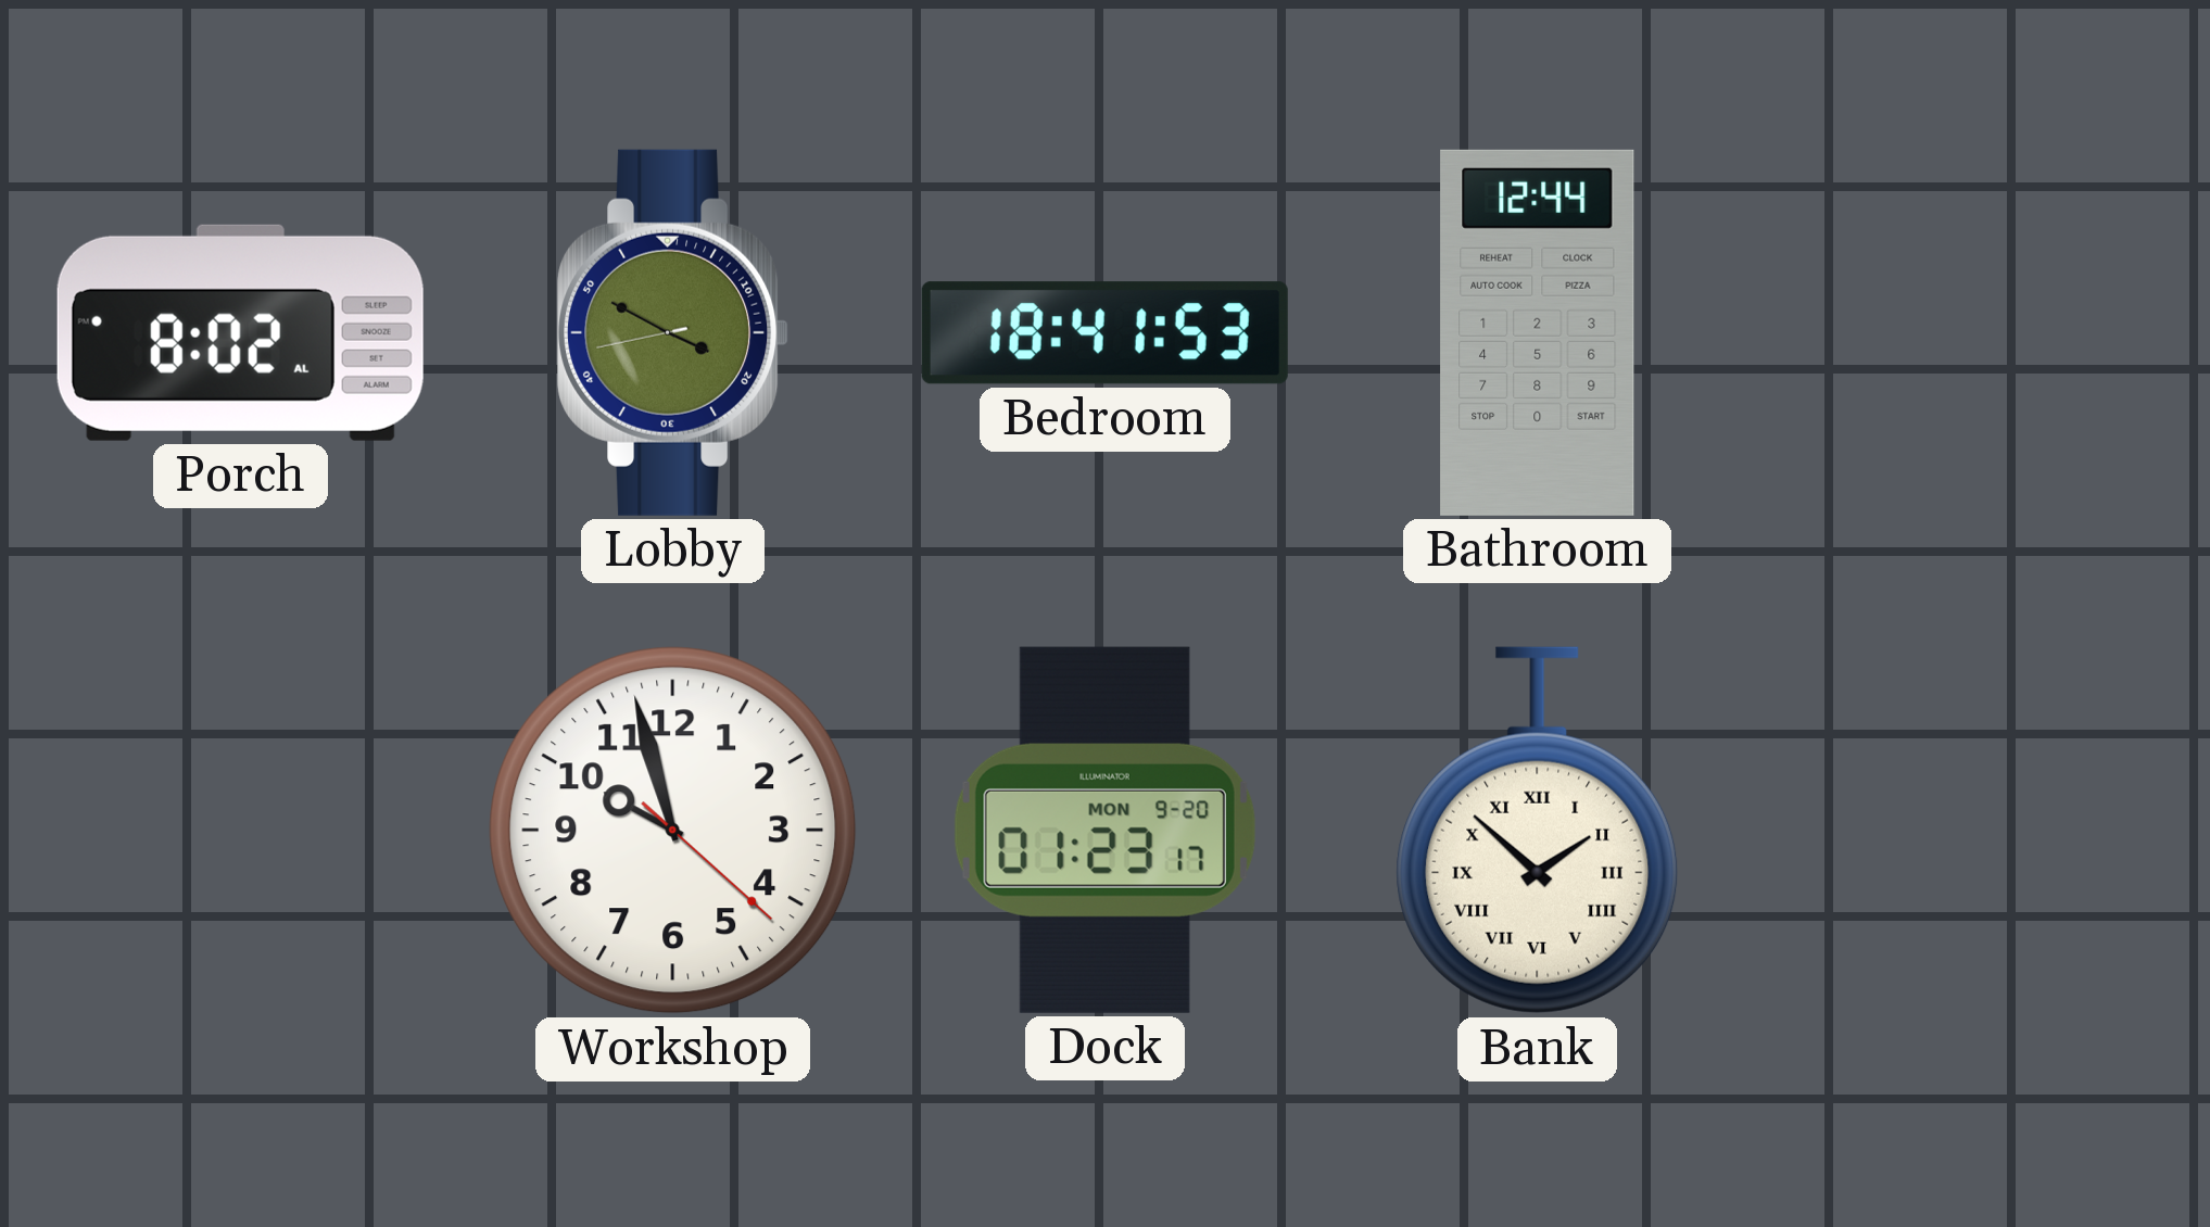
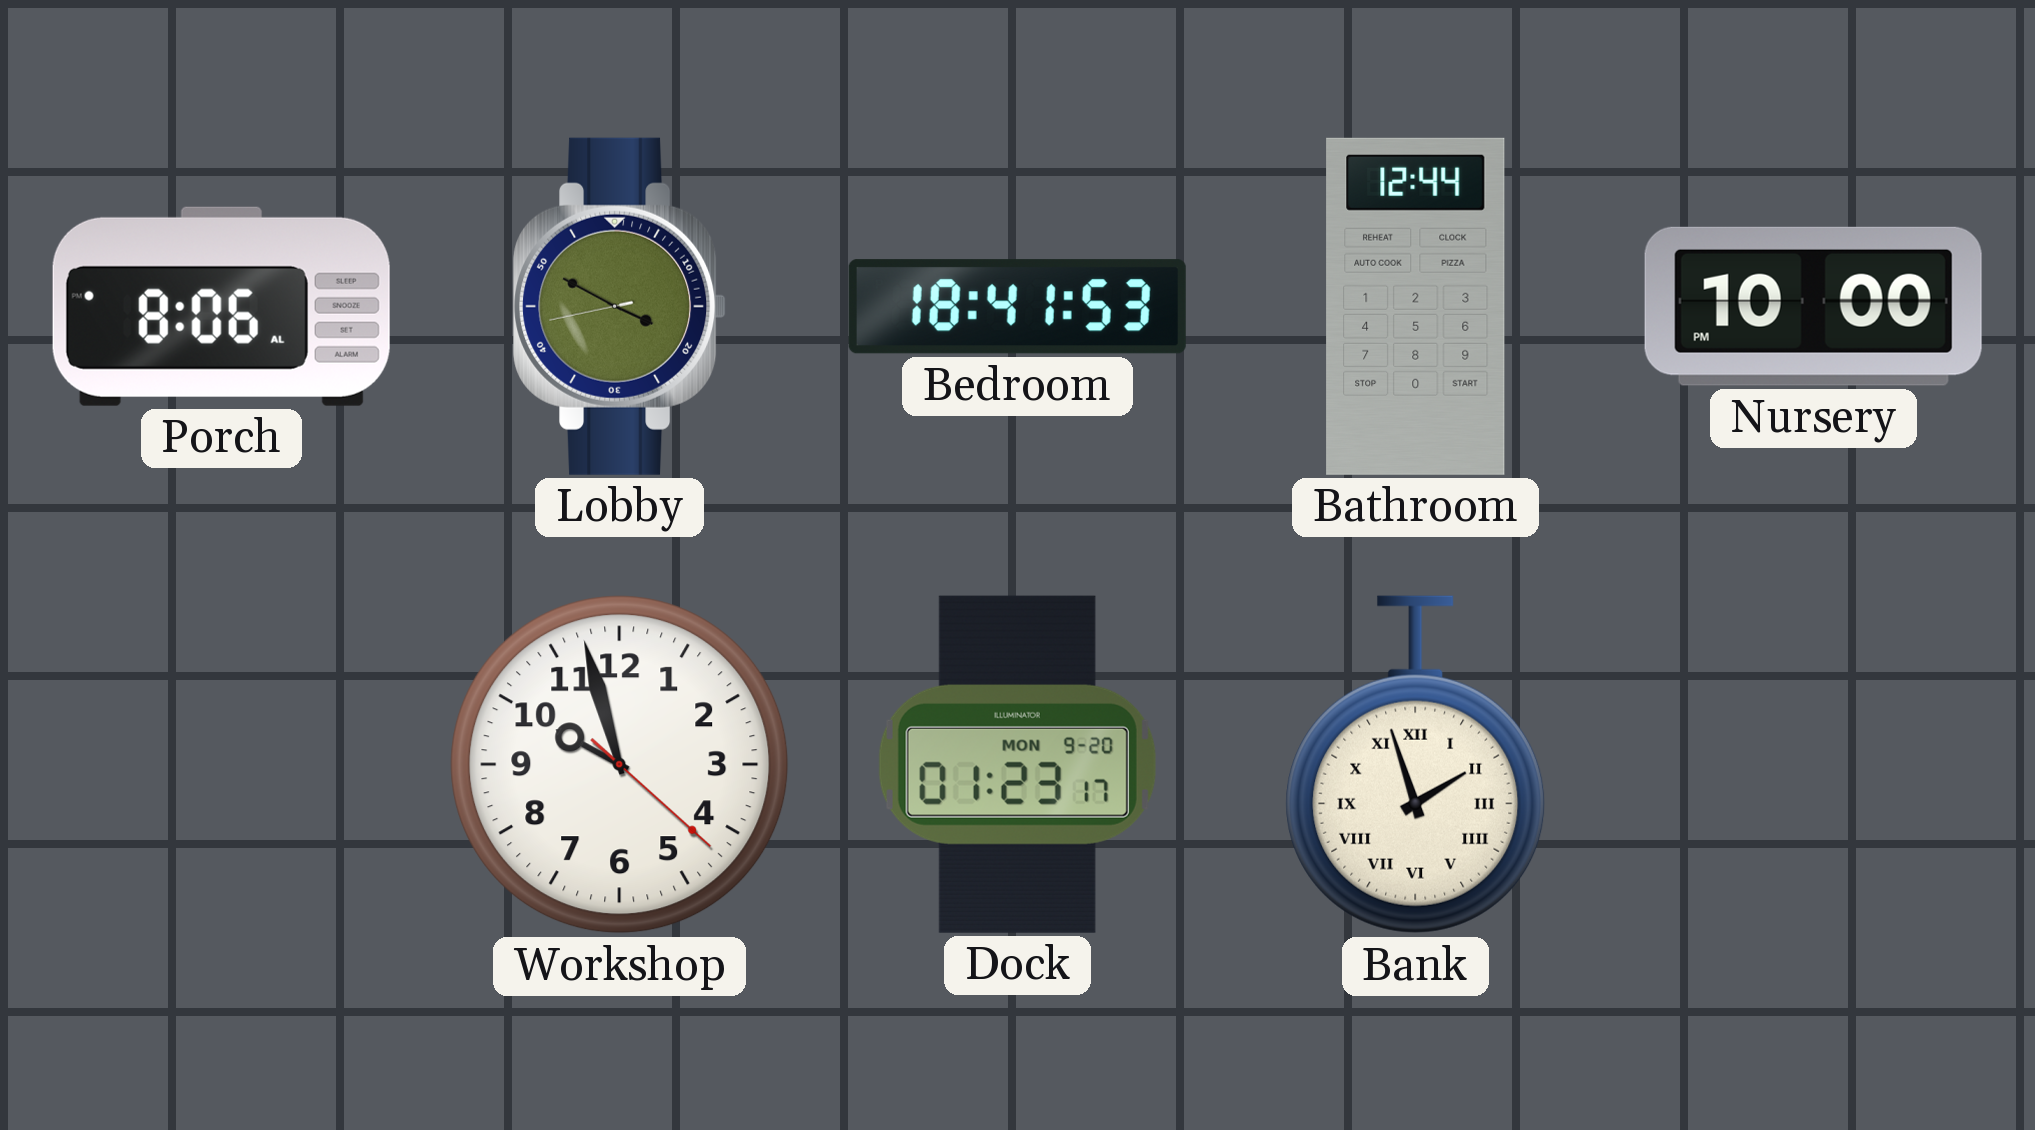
Porch: 8:02 -> 8:06
Nursery: none -> 10:00
Bank: 1:52 -> 1:57
